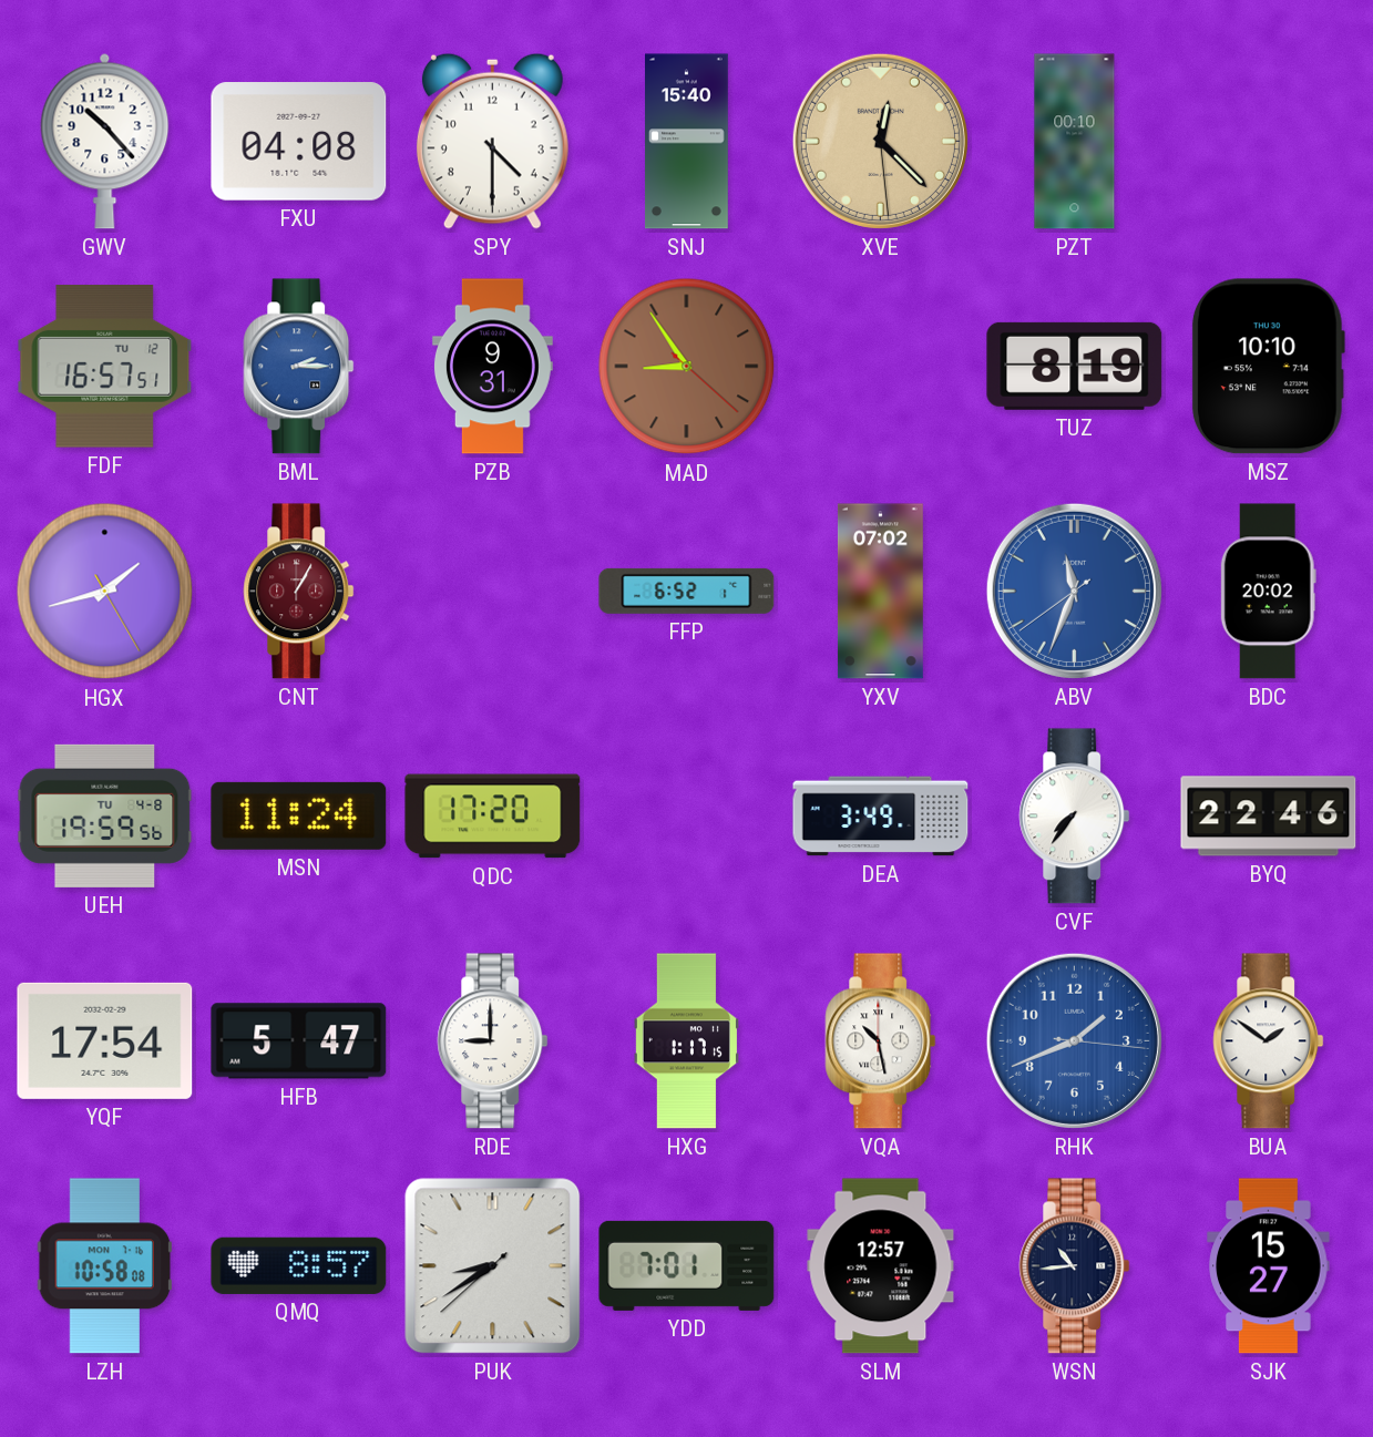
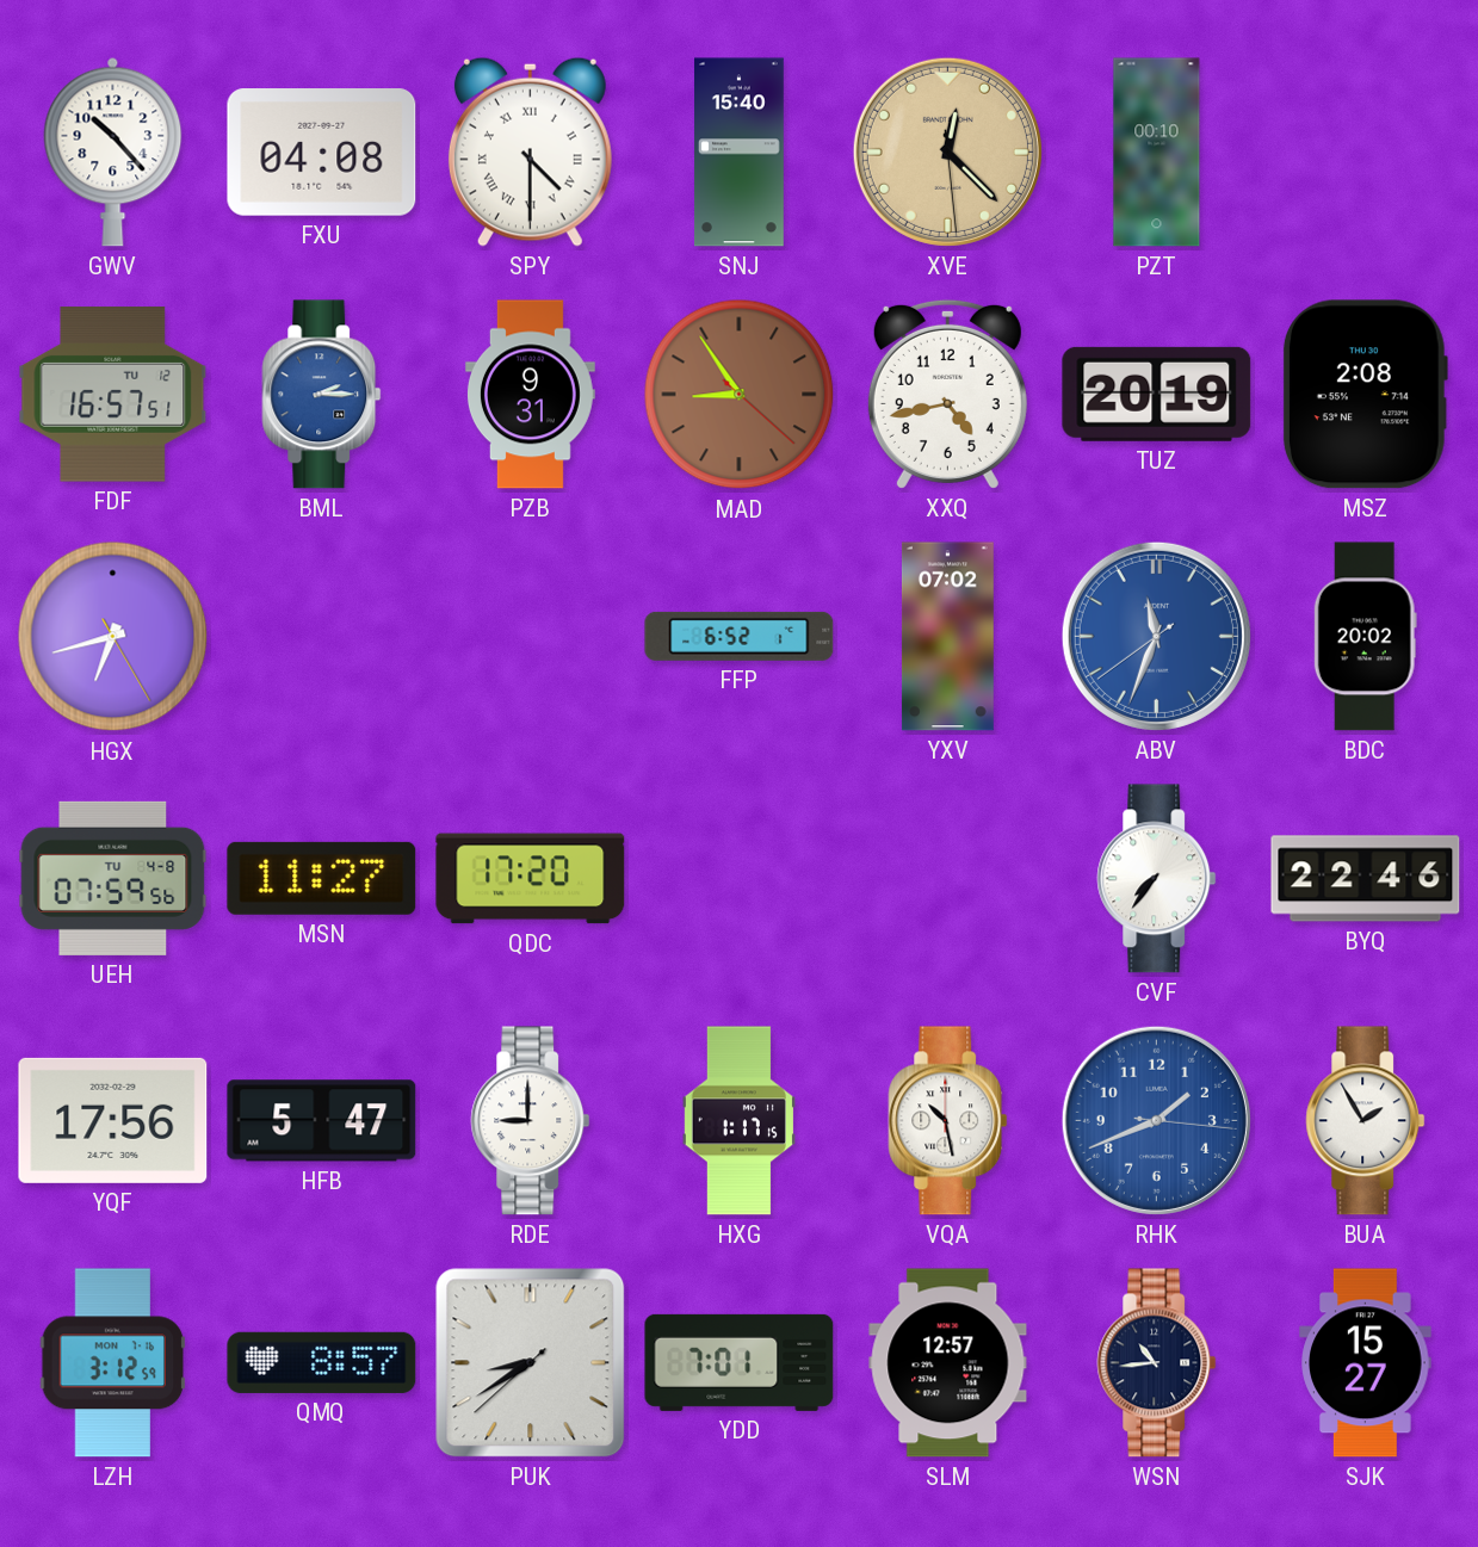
SPY numerals: Arabic -> Roman
XXQ: none -> 4:43
TUZ: 8:19 -> 20:19
MSZ: 10:10 -> 2:08
HGX: 1:42 -> 6:42
CNT: 1:05 -> none
UEH: 19:59 -> 07:59
MSN: 11:24 -> 11:27
DEA: 3:49 -> none
YQF: 17:54 -> 17:56
BUA: 1:51 -> 1:55
LZH: 10:58 -> 3:12
